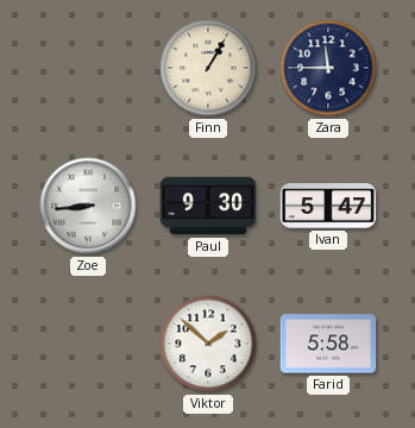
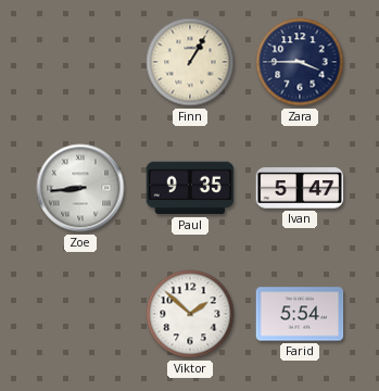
Zara: 11:45 -> 3:45
Paul: 9:30 -> 9:35
Farid: 5:58 -> 5:54
